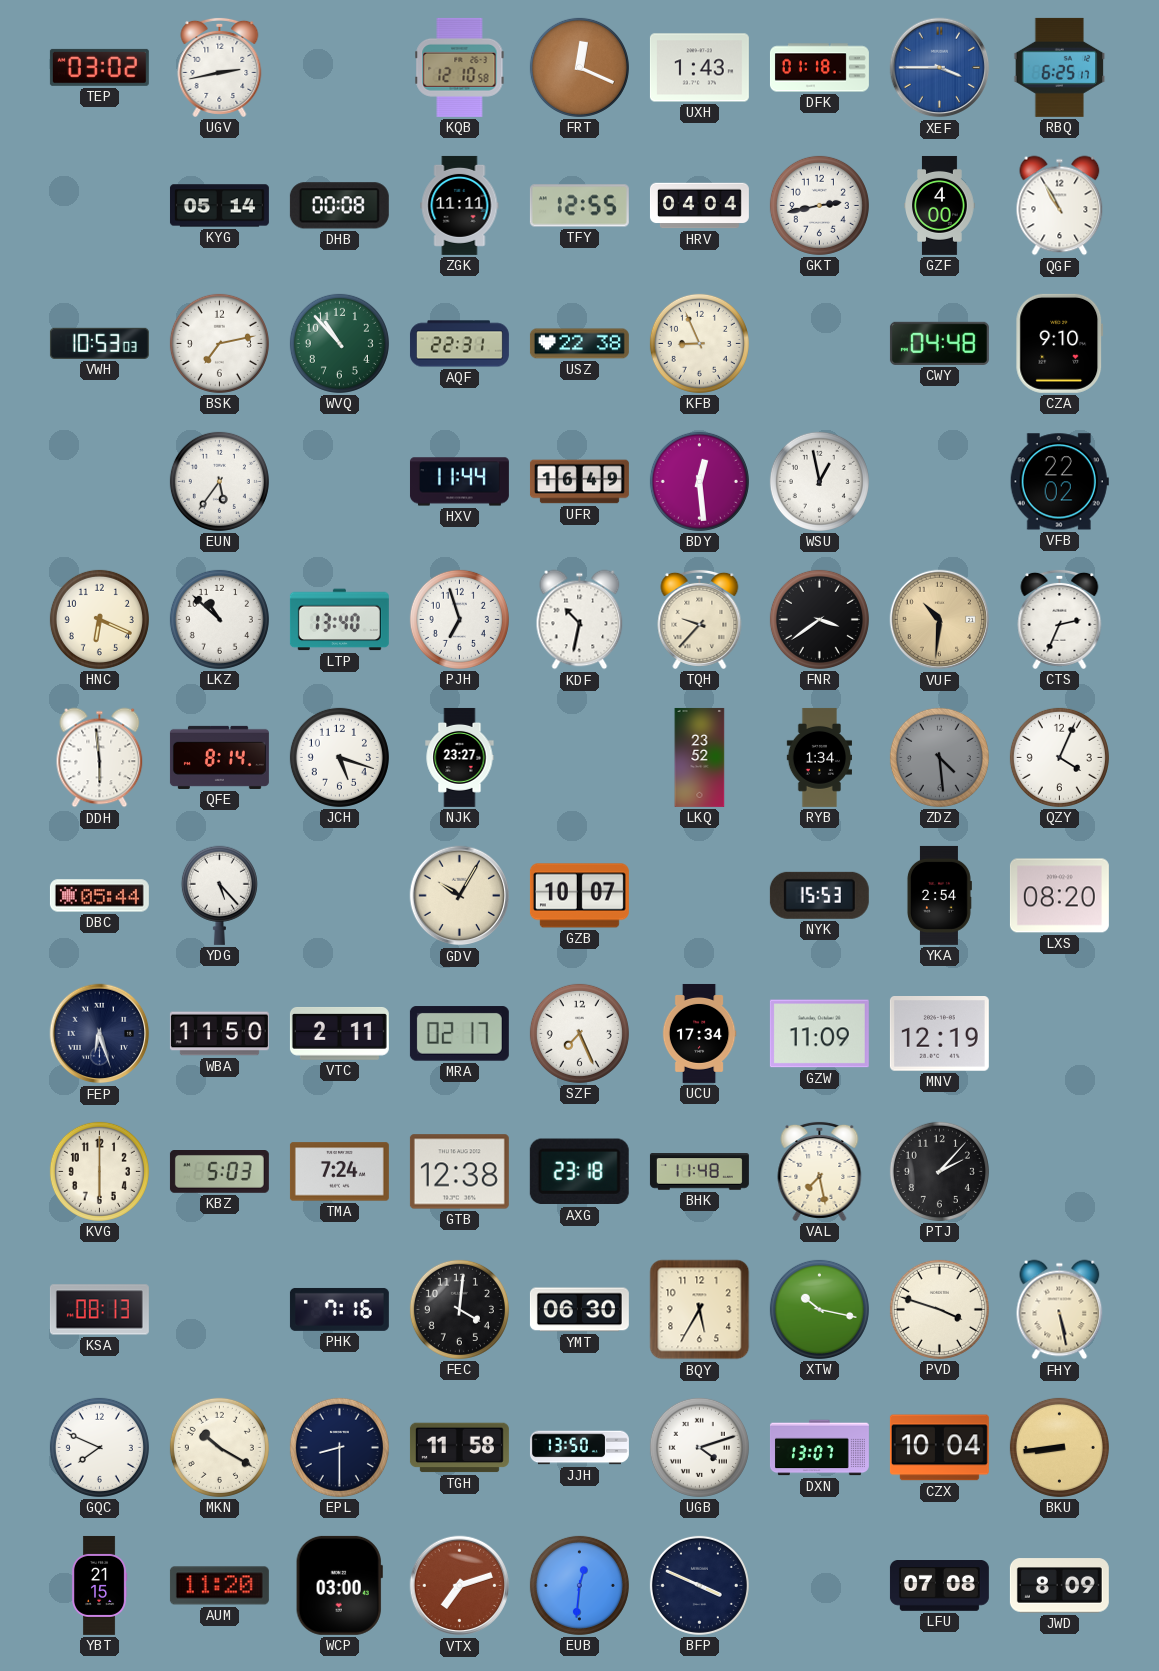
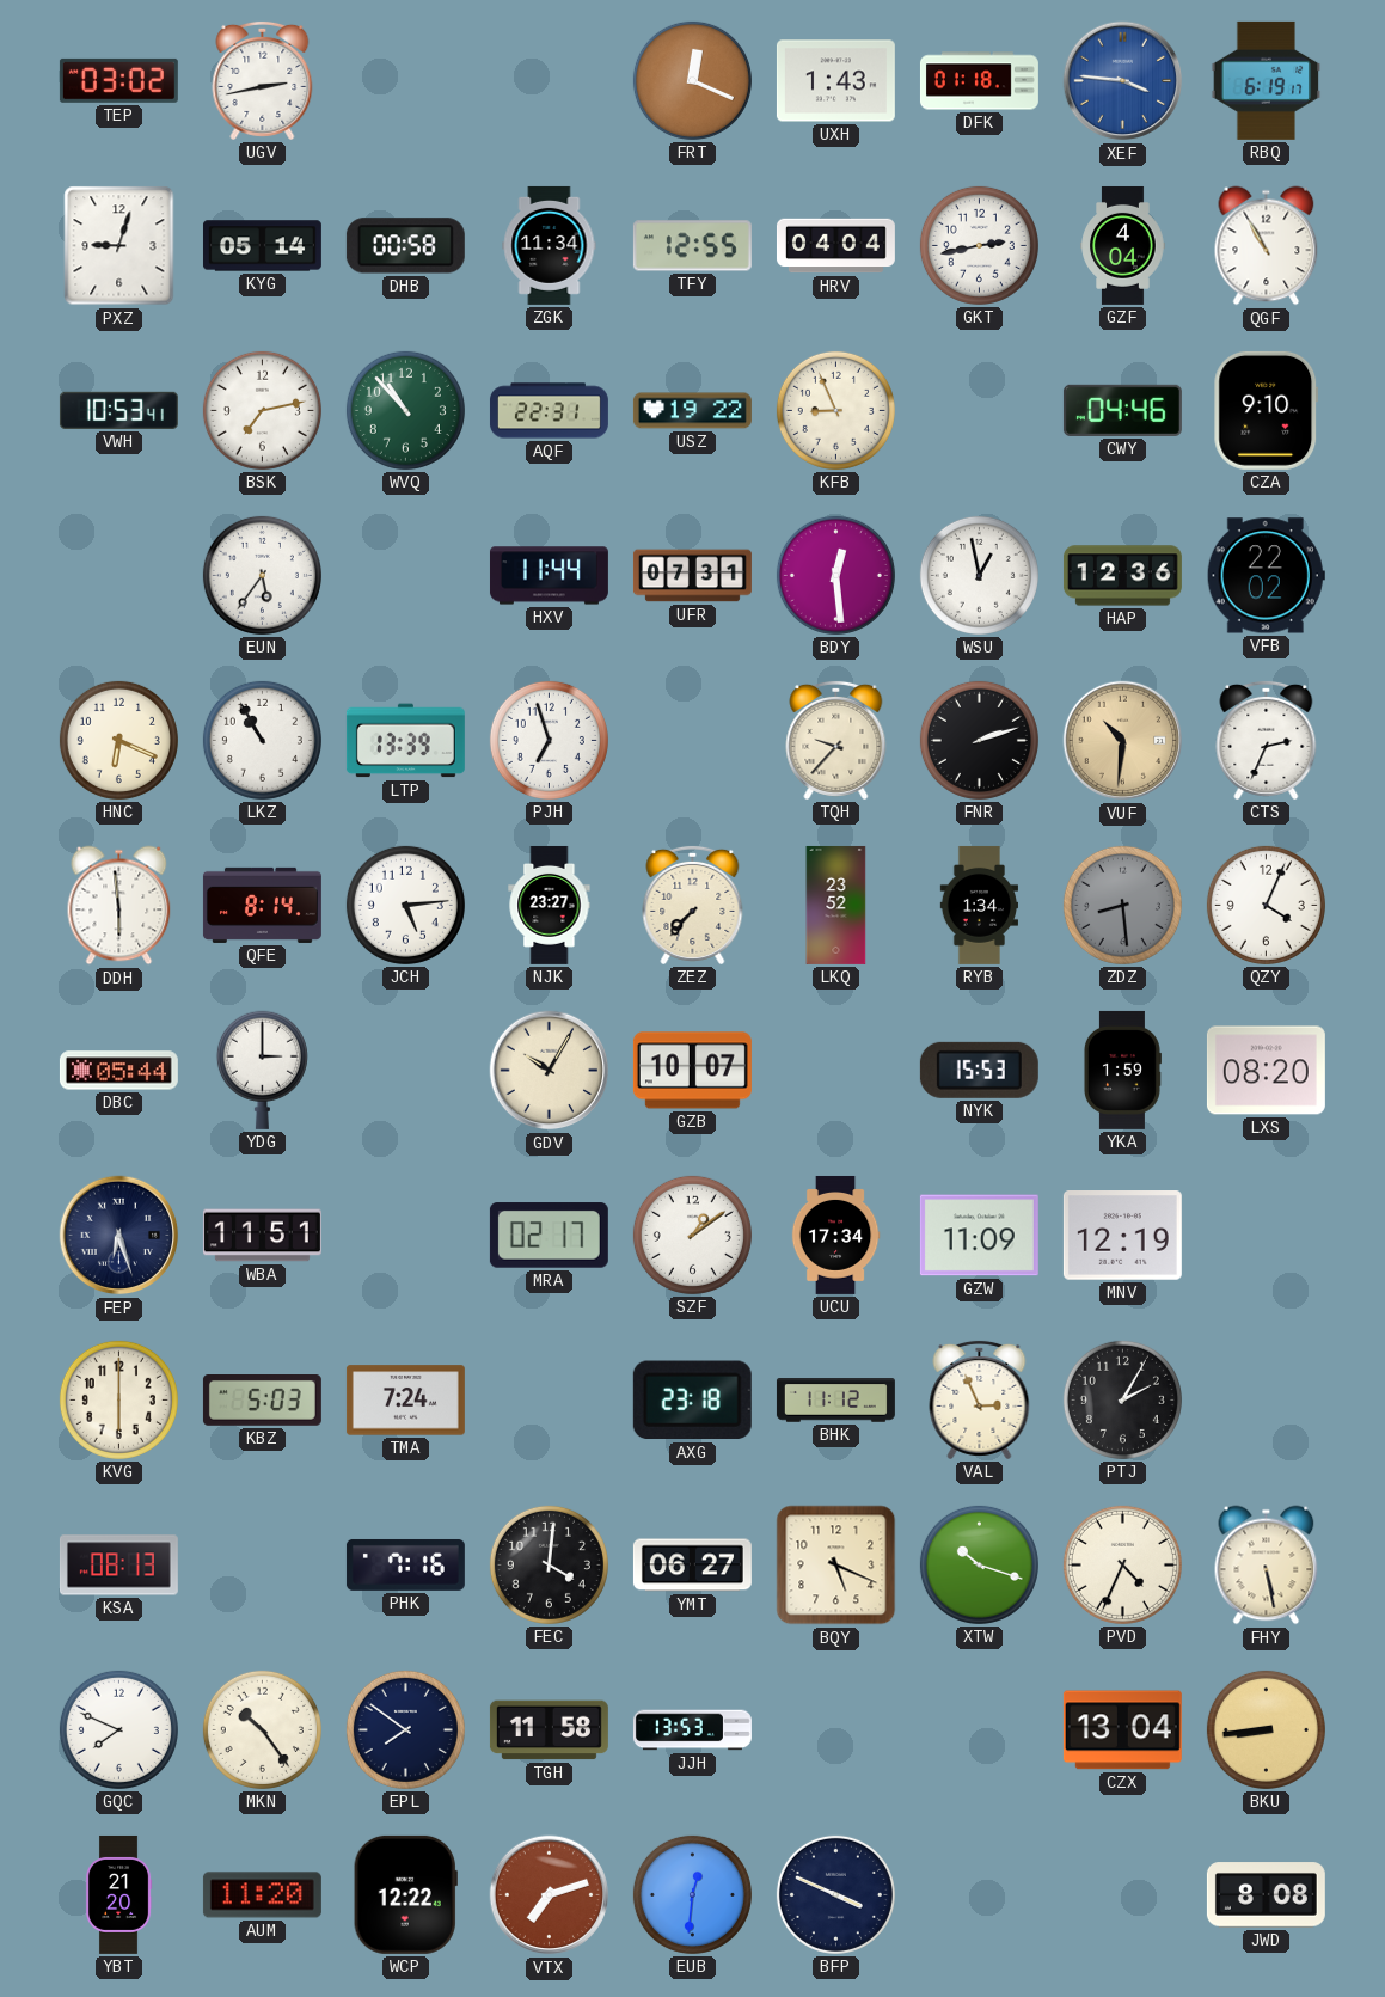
KQB: 12:10 -> none
XEF: 3:45 -> 3:46
RBQ: 6:25 -> 6:19
PXZ: none -> 9:03
DHB: 00:08 -> 00:58
ZGK: 11:11 -> 11:34
GZF: 4:00 -> 4:04
VWH: 10:53:03 -> 10:53:41
USZ: 22:38 -> 19:22
CWY: 04:48 -> 04:46
UFR: 16:49 -> 07:31
HAP: none -> 12:36
LKZ: 10:52 -> 10:55
LTP: 13:40 -> 13:39
KDF: 10:32 -> none
FNR: 3:39 -> 2:12
JCH: 5:18 -> 5:14
ZEZ: none -> 7:37
ZDZ: 4:29 -> 8:29
YDG: 5:23 -> 3:00
YKA: 2:54 -> 1:59
WBA: 11:50 -> 11:51
VTC: 2:11 -> none
SZF: 7:26 -> 1:09
GTB: 12:38 -> none
BHK: 11:48 -> 11:12
VAL: 7:28 -> 2:56
PTJ: 2:07 -> 2:05
YMT: 06:30 -> 06:27
BQY: 5:35 -> 5:19
XTW: 10:17 -> 10:18
PVD: 3:48 -> 4:34
MKN: 10:20 -> 10:24
EPL: 8:30 -> 7:51
JJH: 13:50 -> 13:53
UGB: 4:12 -> none
DXN: 13:07 -> none
CZX: 10:04 -> 13:04
YBT: 21:15 -> 21:20
WCP: 03:00 -> 12:22
LFU: 07:08 -> none
JWD: 8:09 -> 8:08
